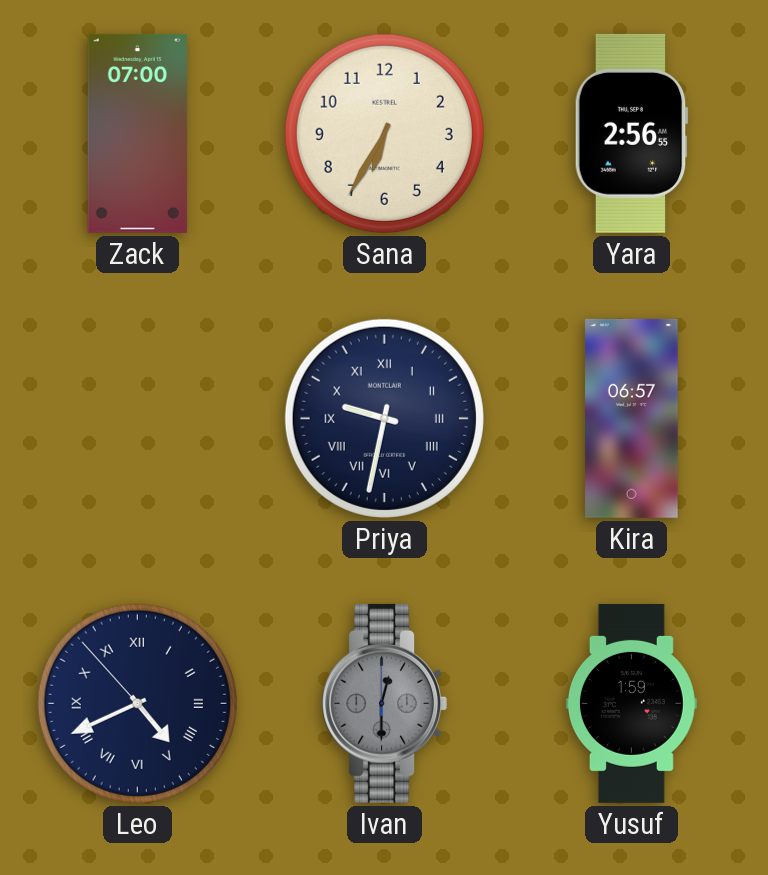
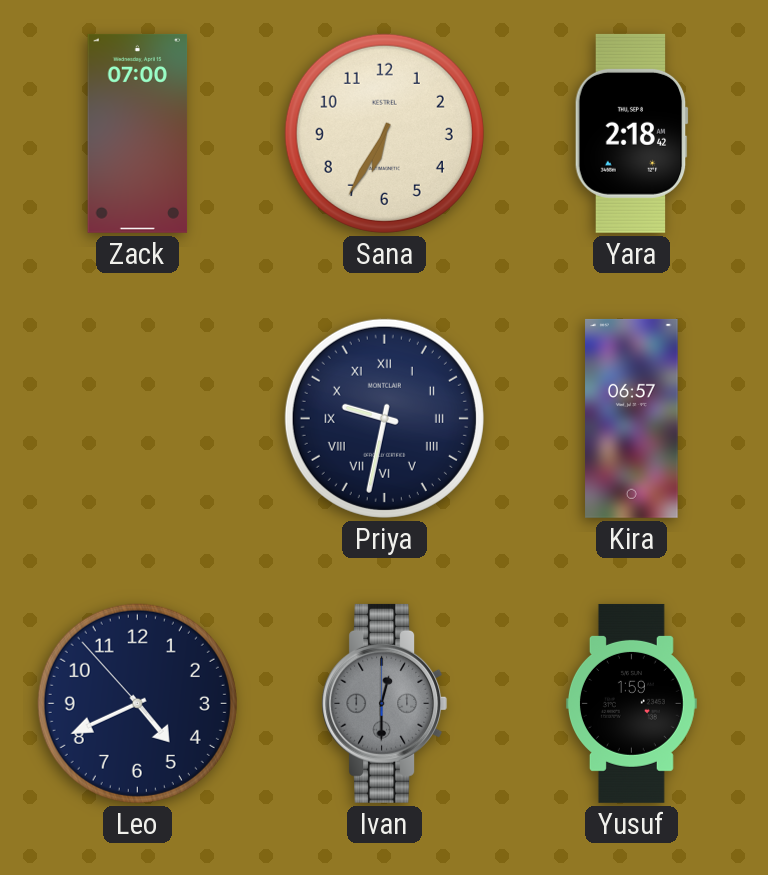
Yara: 2:56 -> 2:18
Leo numerals: Roman -> Arabic
